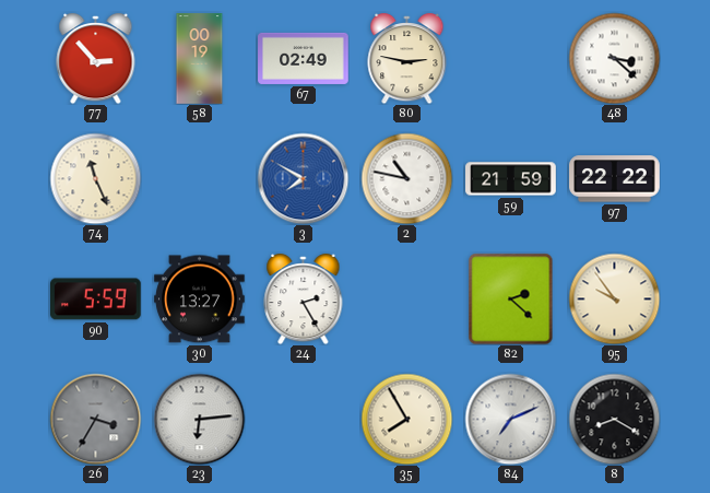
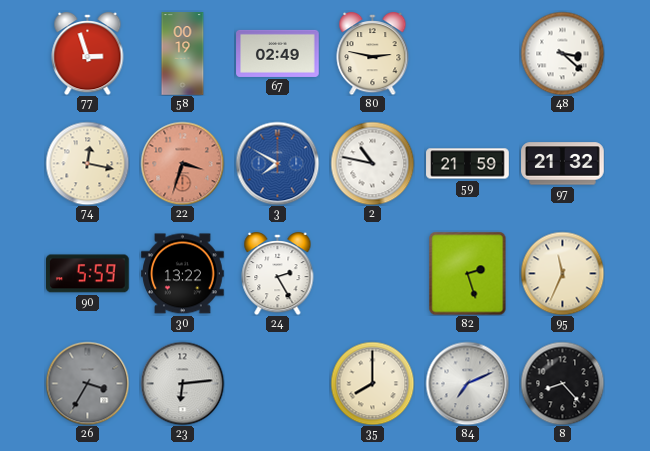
77: 2:53 -> 2:57
74: 11:26 -> 12:17
22: none -> 3:33
97: 22:22 -> 21:32
30: 13:27 -> 13:22
82: 2:22 -> 2:27
95: 9:54 -> 11:34
35: 7:55 -> 8:00
8: 8:20 -> 8:23
